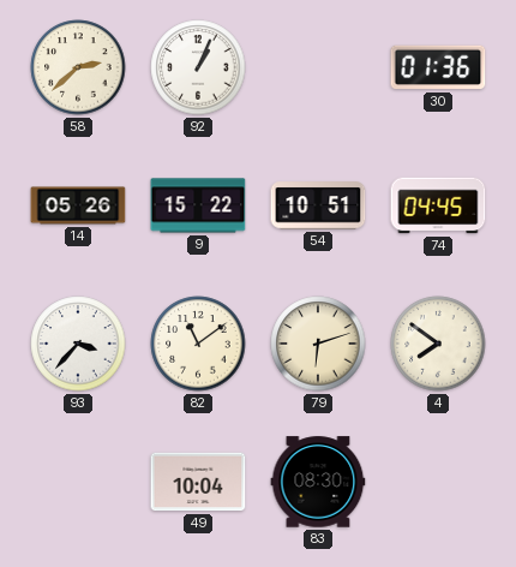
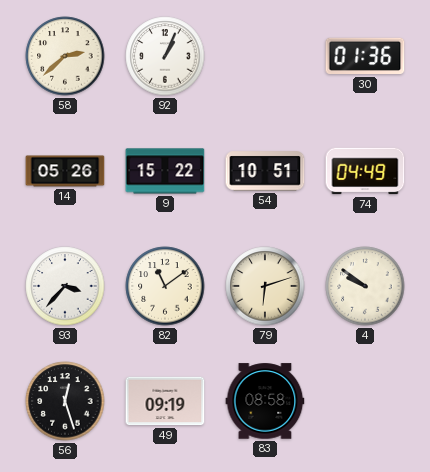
74: 04:45 -> 04:49
4: 7:51 -> 9:51
56: none -> 12:27
49: 10:04 -> 09:19
83: 08:30 -> 08:58
